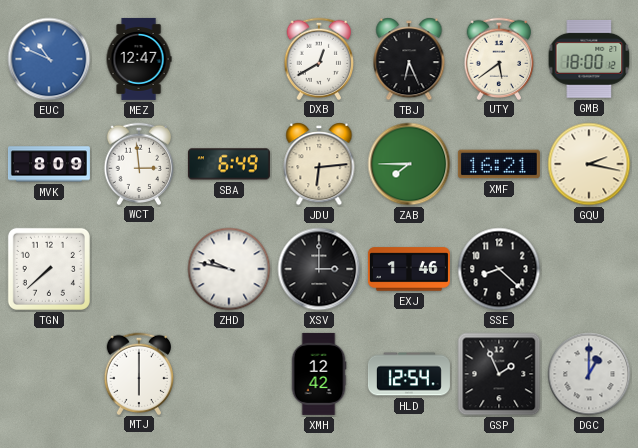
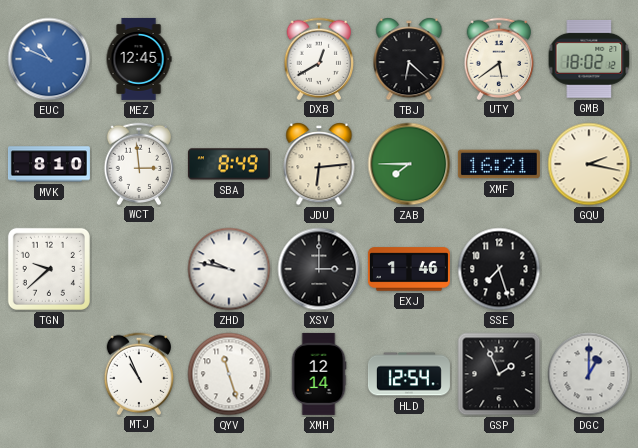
MEZ: 12:47 -> 12:45
TBJ: 6:26 -> 6:22
GMB: 18:00 -> 18:02
MVK: 8:09 -> 8:10
SBA: 6:49 -> 8:49
TGN: 7:38 -> 9:38
SSE: 8:22 -> 7:27
MTJ: 6:00 -> 10:56
QYV: none -> 11:27
XMH: 12:42 -> 12:14
